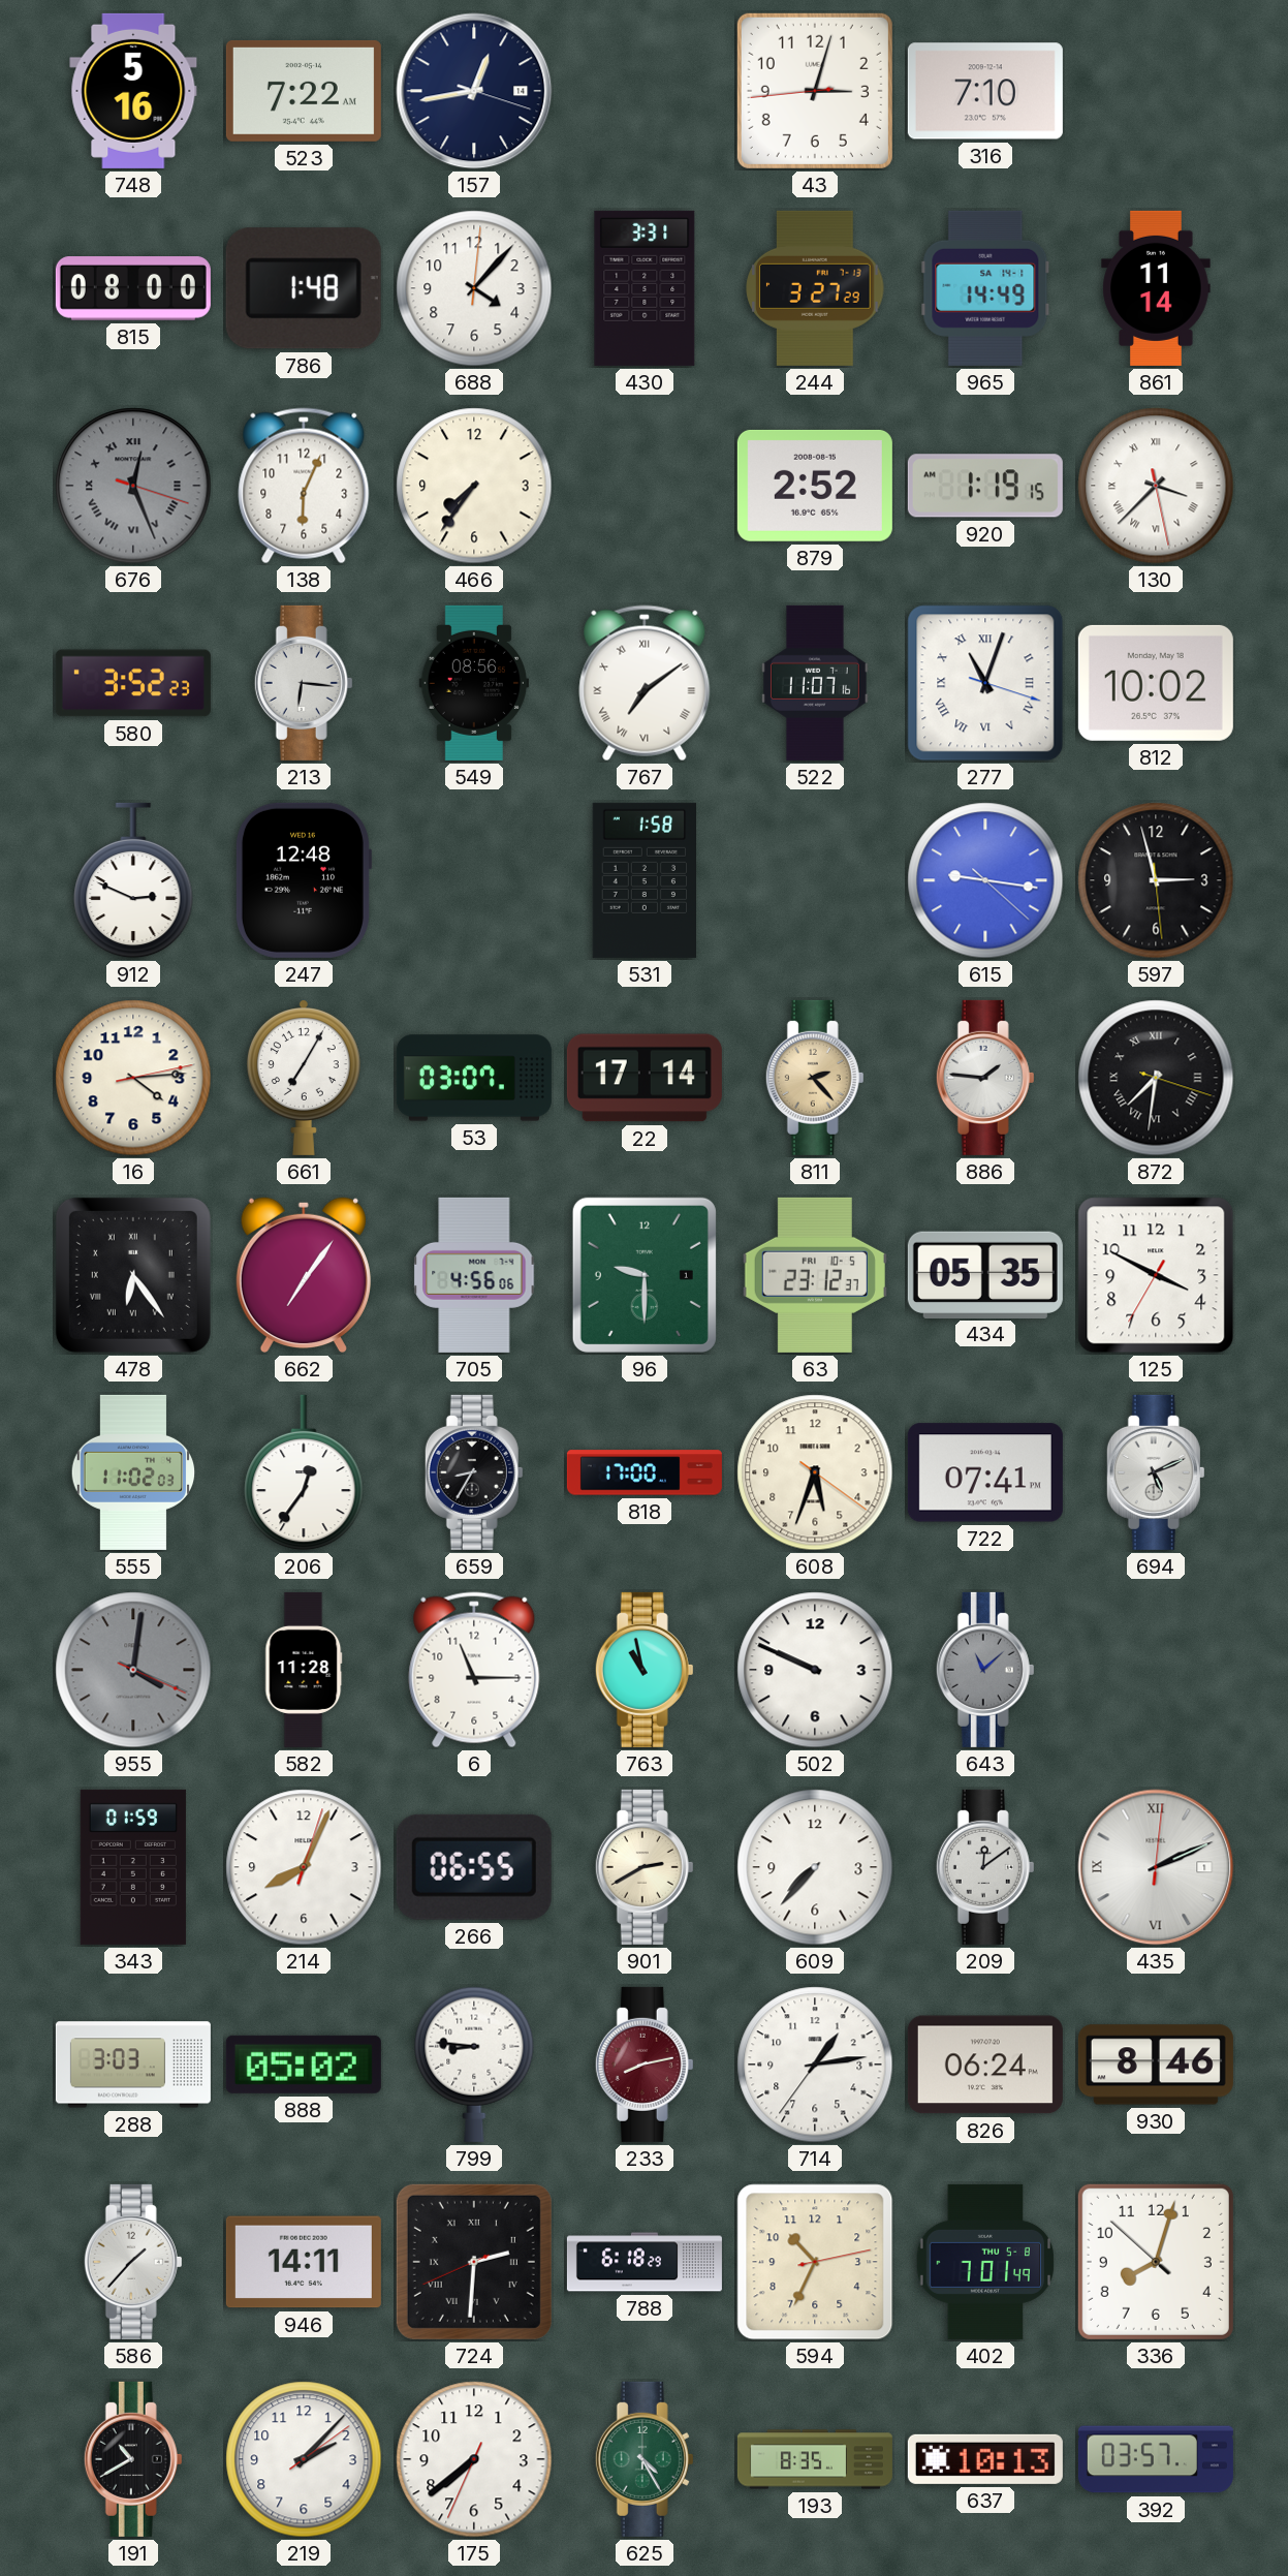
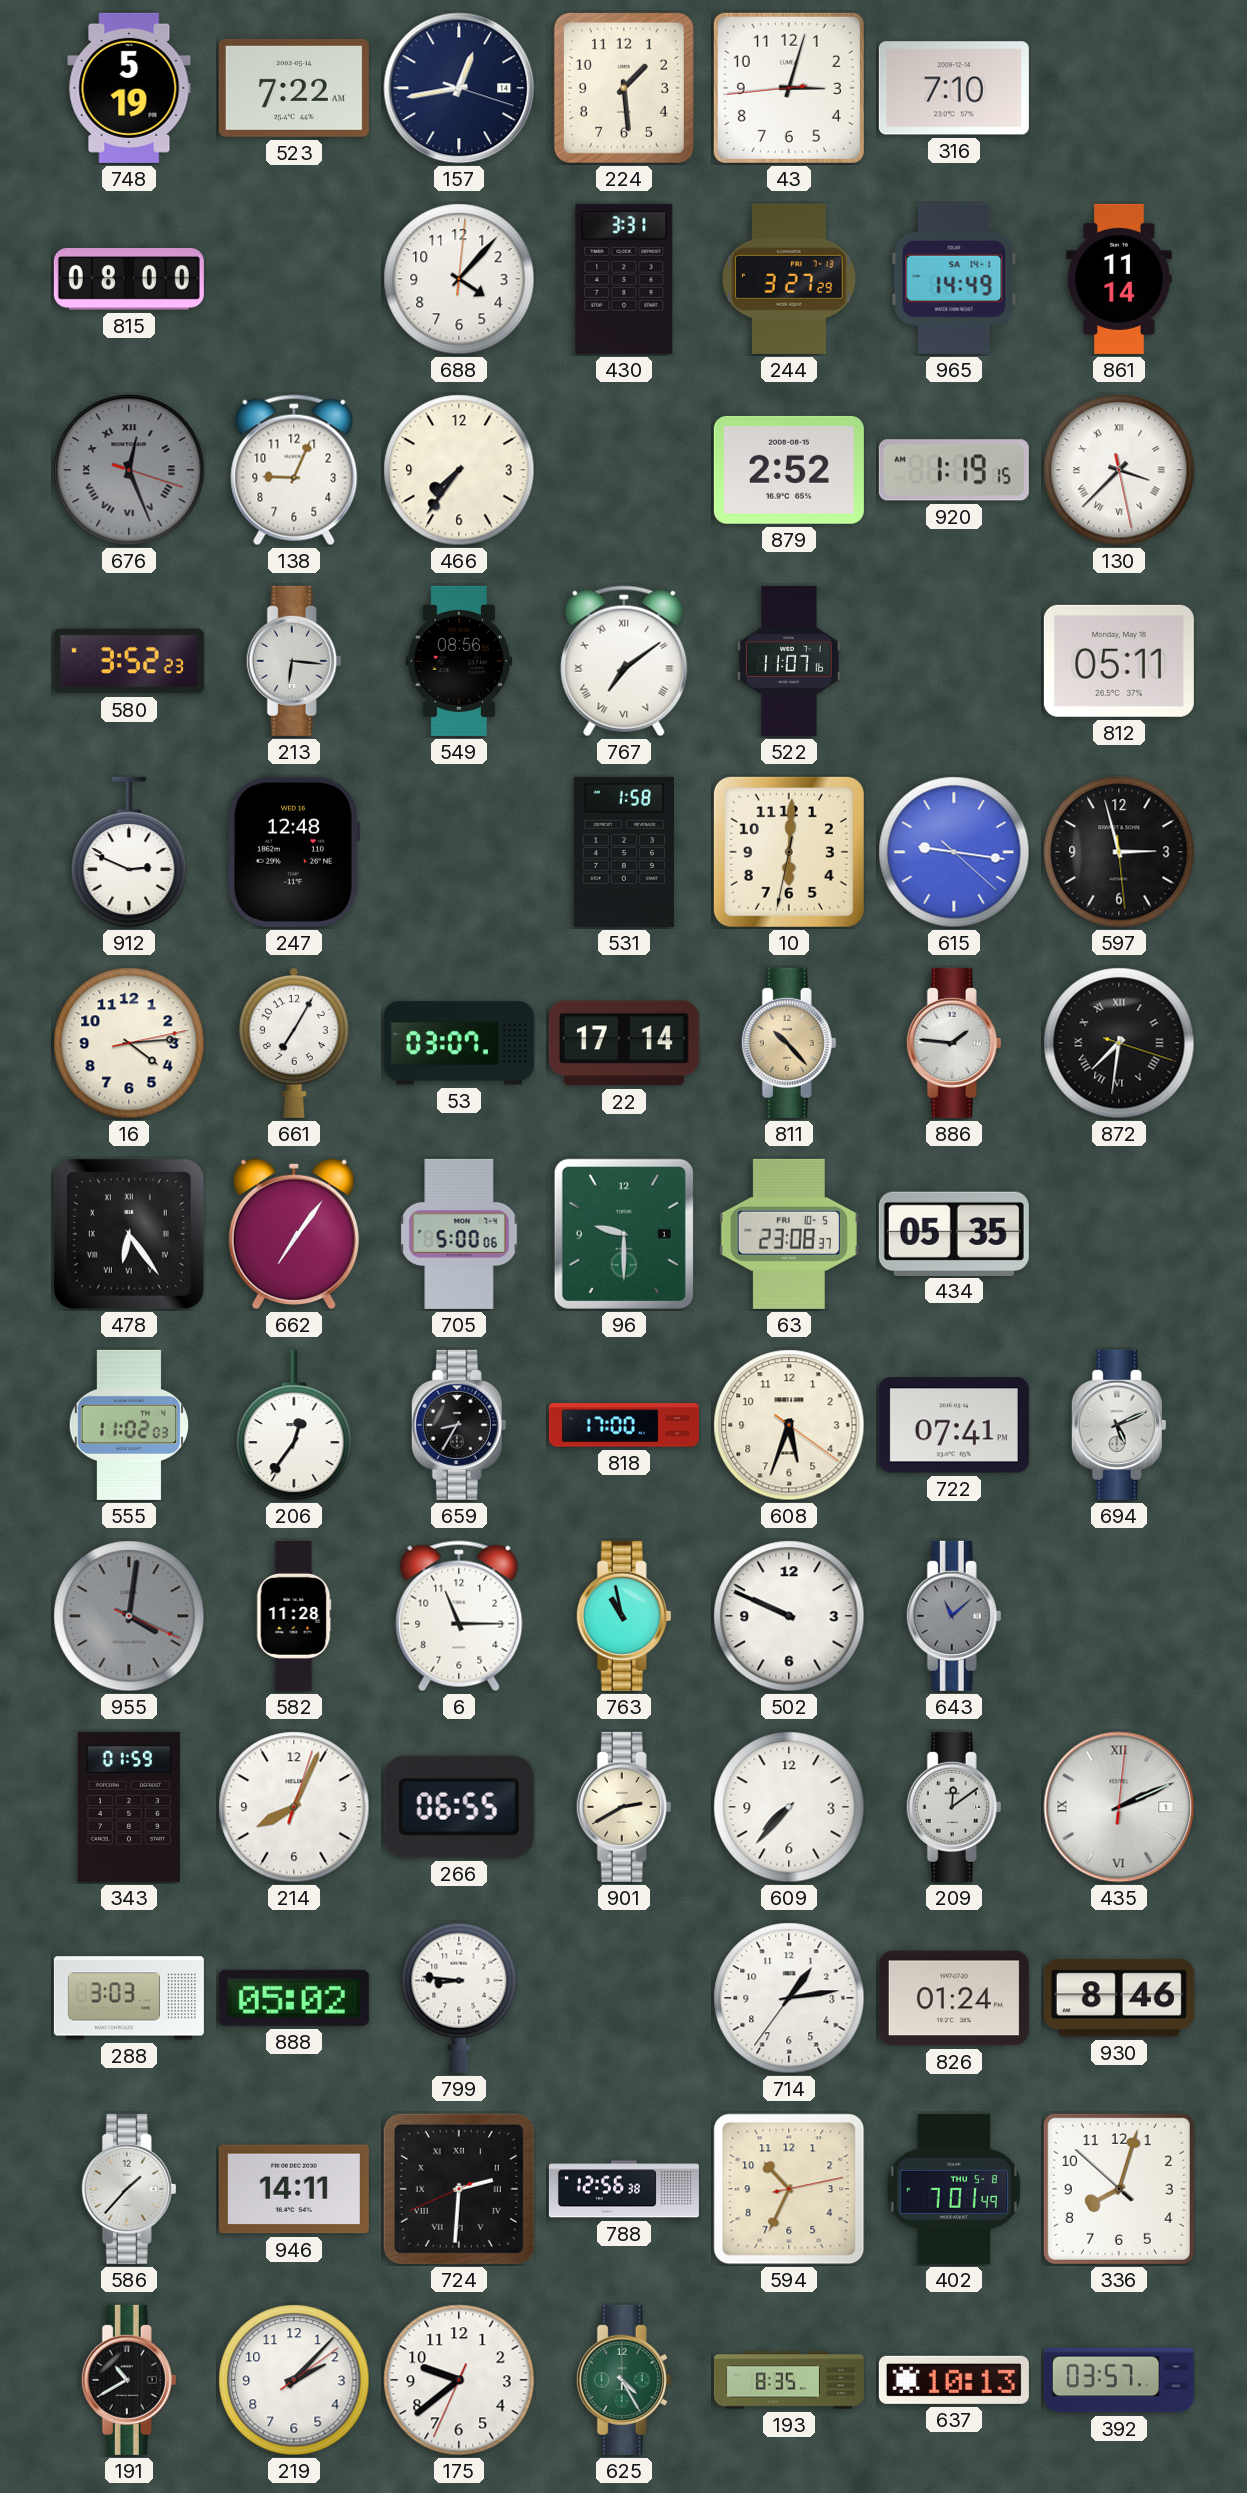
748: 5:16 -> 5:19
224: none -> 1:29
786: 1:48 -> none
138: 6:04 -> 9:04
277: 11:03 -> none
812: 10:02 -> 05:11
10: none -> 6:00
811: 2:23 -> 10:23
705: 4:56 -> 5:00
63: 23:12 -> 23:08
125: 3:49 -> none
233: 8:13 -> none
826: 06:24 -> 01:24
788: 6:18 -> 12:56
175: 7:38 -> 9:38
